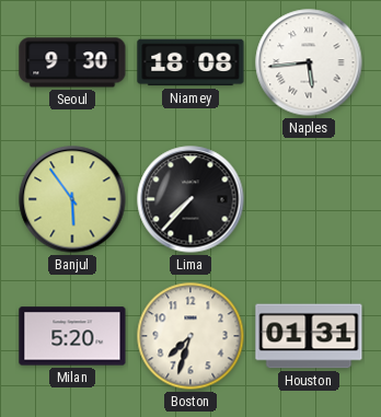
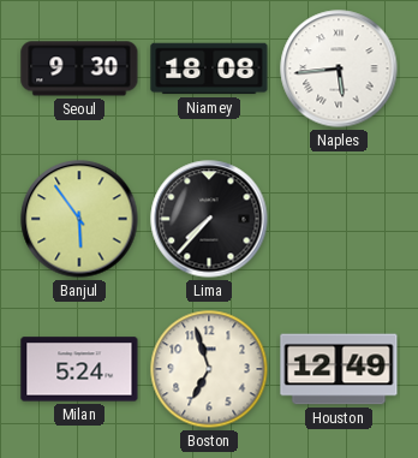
Milan: 5:20 -> 5:24
Boston: 7:33 -> 6:57
Houston: 01:31 -> 12:49
